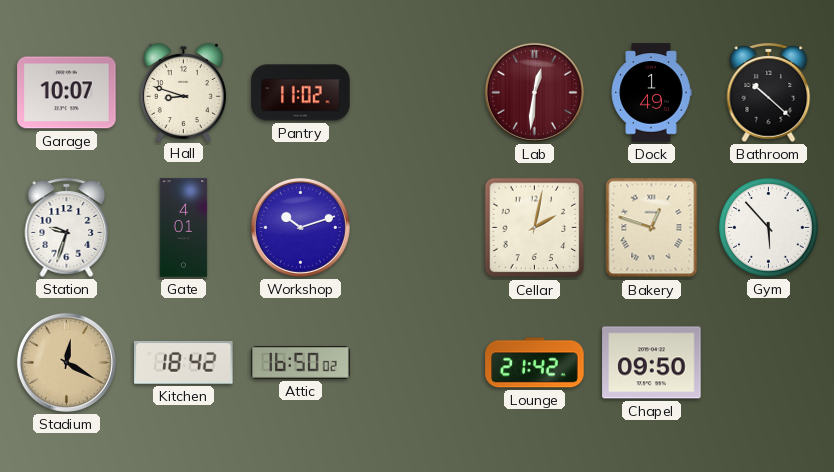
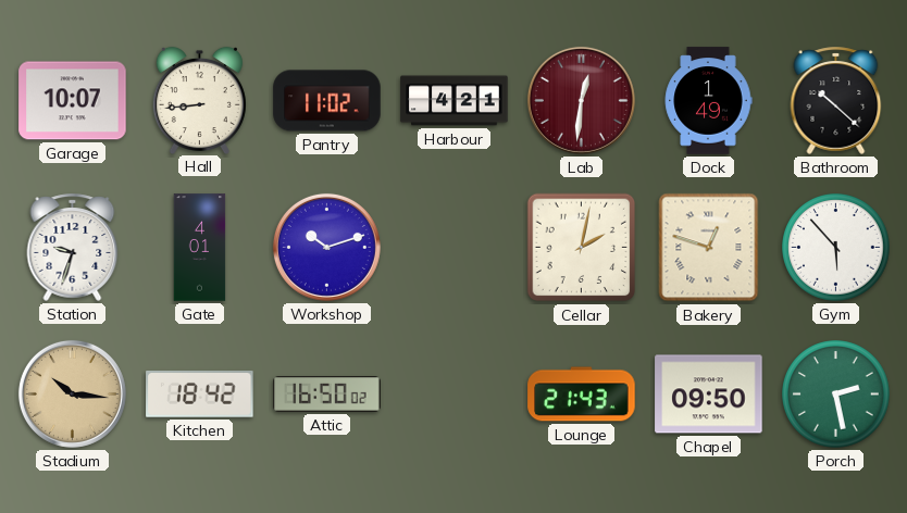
Hall: 8:48 -> 8:44
Harbour: none -> 4:21
Stadium: 12:20 -> 10:16
Lounge: 21:42 -> 21:43
Porch: none -> 2:28
